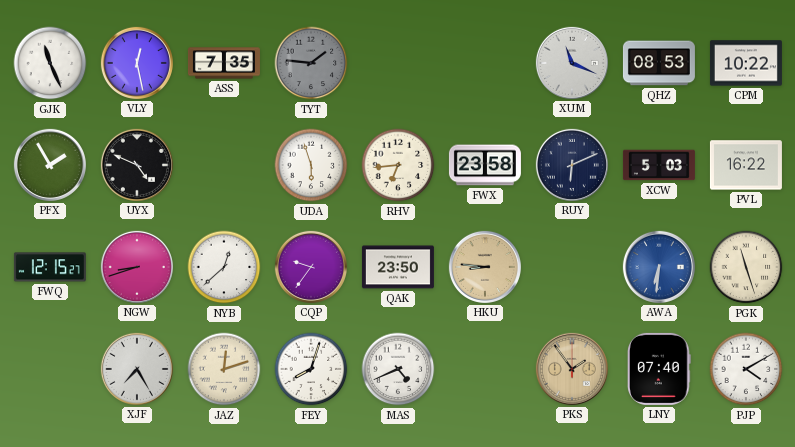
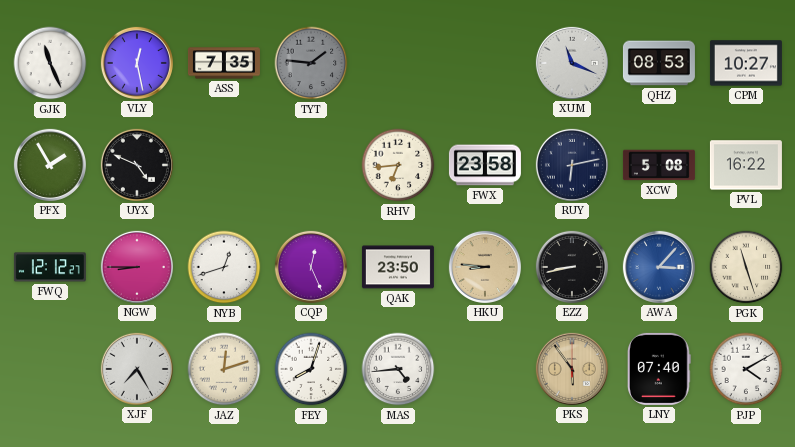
CPM: 10:22 -> 10:27
UDA: 5:57 -> none
RUY: 6:11 -> 6:13
XCW: 5:03 -> 5:08
FWQ: 12:15 -> 12:12
NGW: 8:42 -> 8:45
NYB: 12:38 -> 12:42
CQP: 9:36 -> 12:26
EZZ: none -> 8:43
AWA: 6:31 -> 3:07
MAS: 4:41 -> 4:44
PKS: 1:54 -> 5:54
